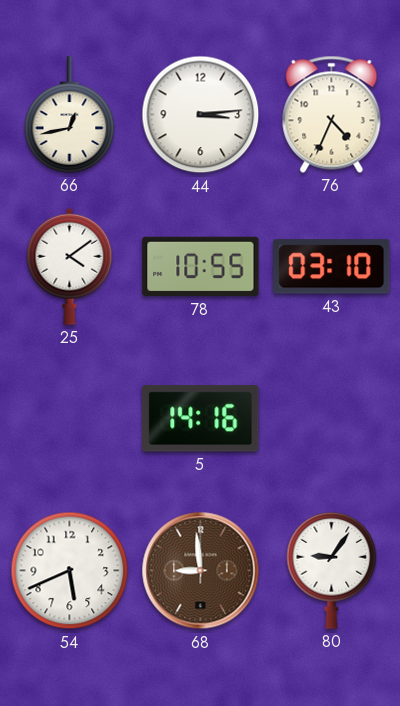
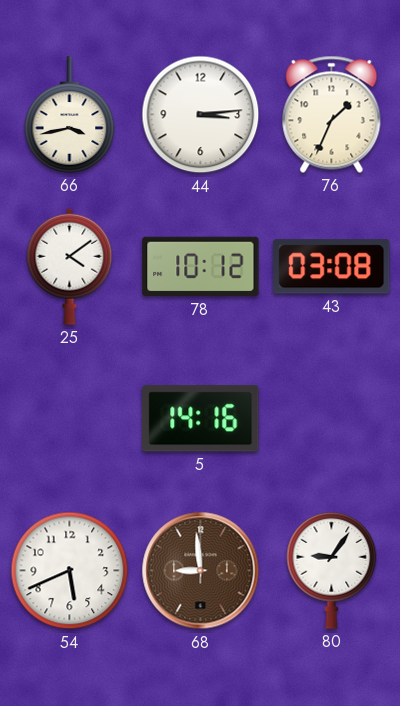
66: 12:43 -> 3:43
76: 4:34 -> 1:34
78: 10:55 -> 10:12
43: 03:10 -> 03:08
